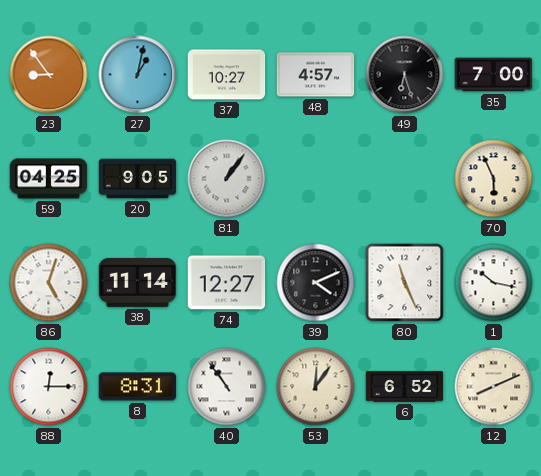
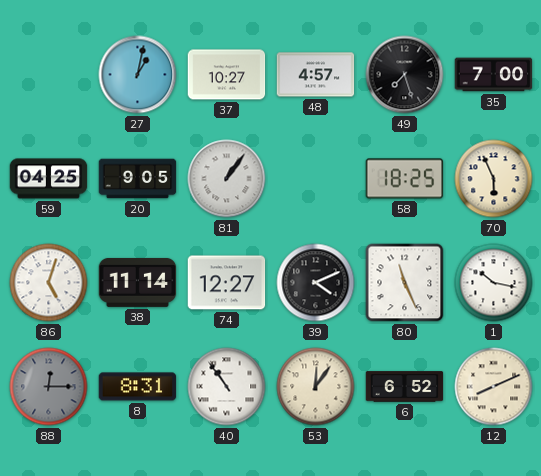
23: 8:54 -> none
49: 6:27 -> 7:27
58: none -> 18:25
88 dial: white -> grey
